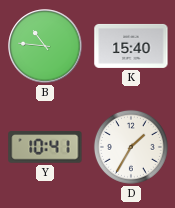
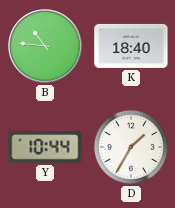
K: 15:40 -> 18:40
Y: 10:41 -> 10:44
